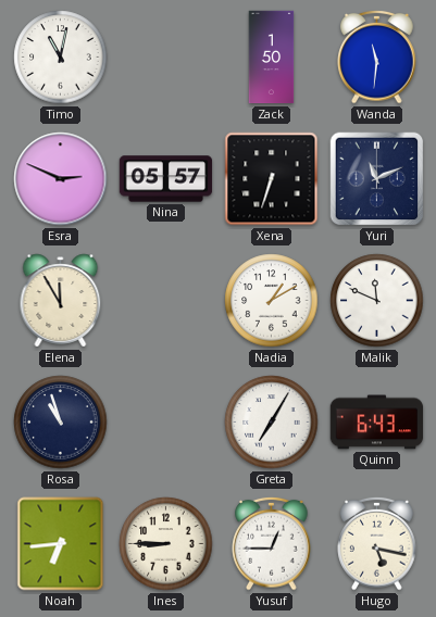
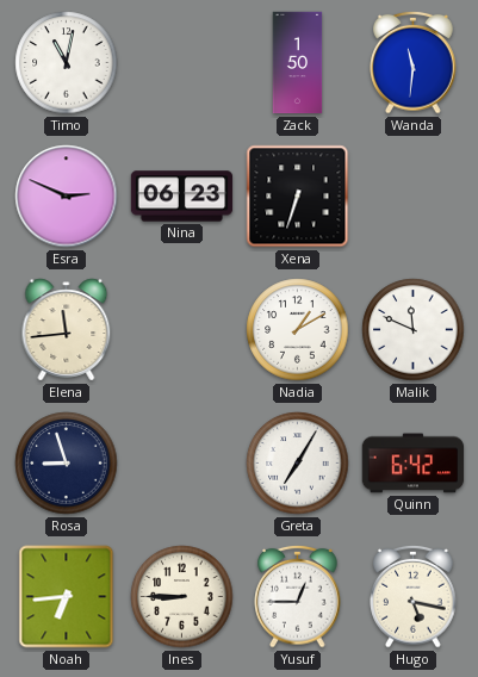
Nina: 05:57 -> 06:23
Yuri: 11:11 -> none
Elena: 11:55 -> 11:44
Rosa: 10:57 -> 8:57
Quinn: 6:43 -> 6:42
